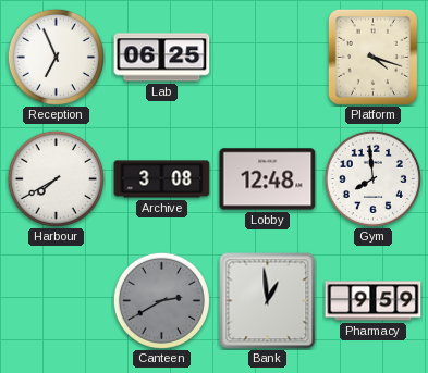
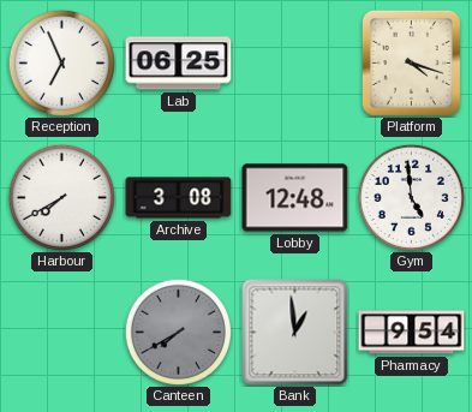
Gym: 7:59 -> 4:59
Canteen: 2:40 -> 7:40
Pharmacy: 9:59 -> 9:54
